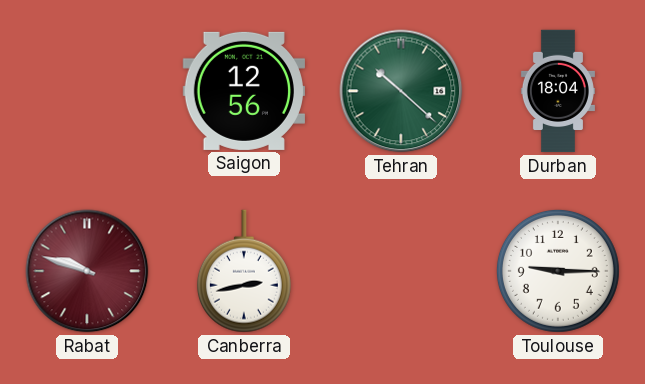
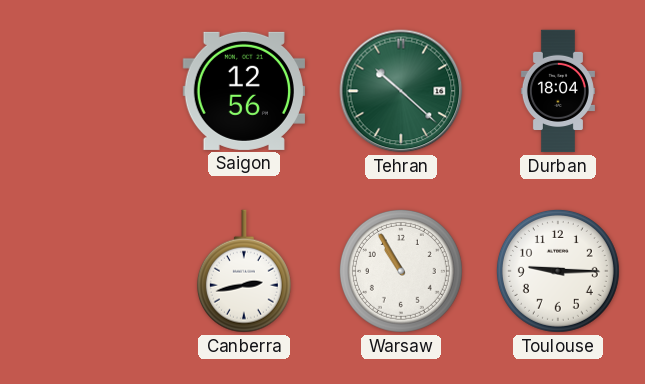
Rabat: 9:48 -> none
Warsaw: none -> 10:55
